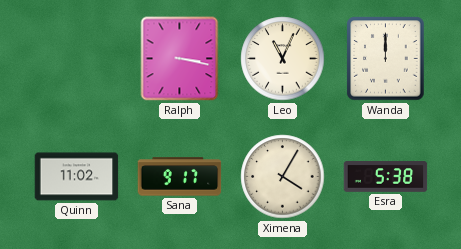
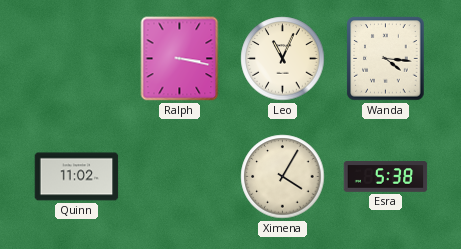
Wanda: 12:00 -> 4:16
Sana: 9:17 -> none
